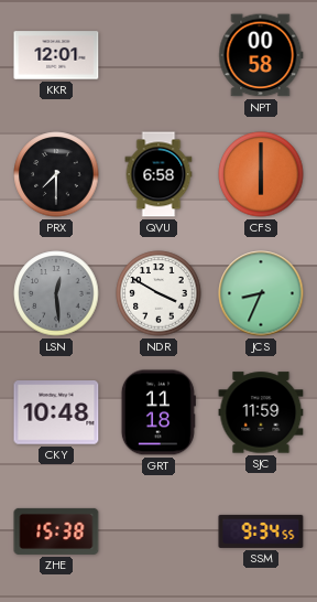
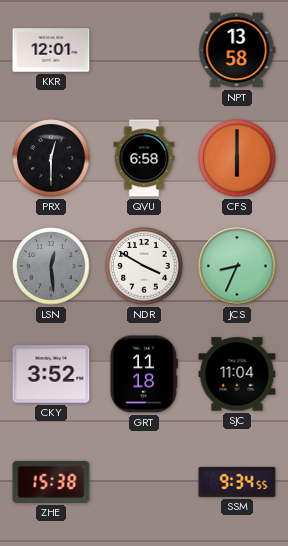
NPT: 00:58 -> 13:58
PRX: 7:30 -> 12:30
CKY: 10:48 -> 3:52
SJC: 11:59 -> 11:04
